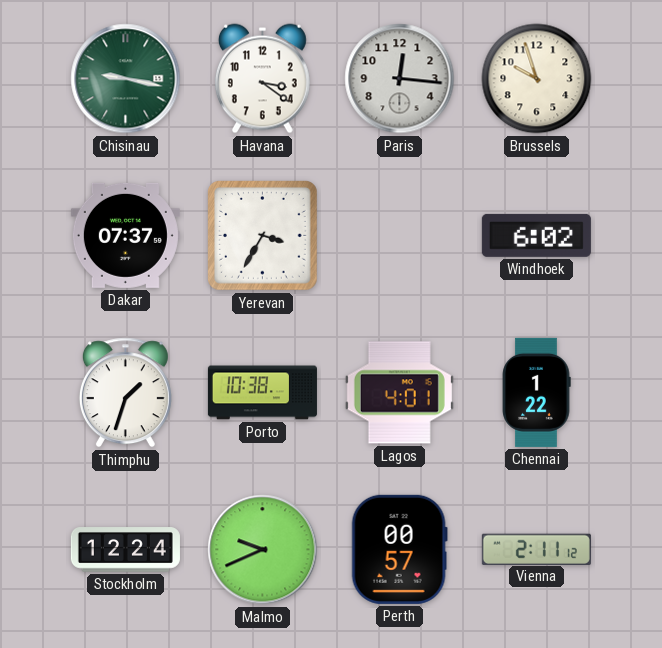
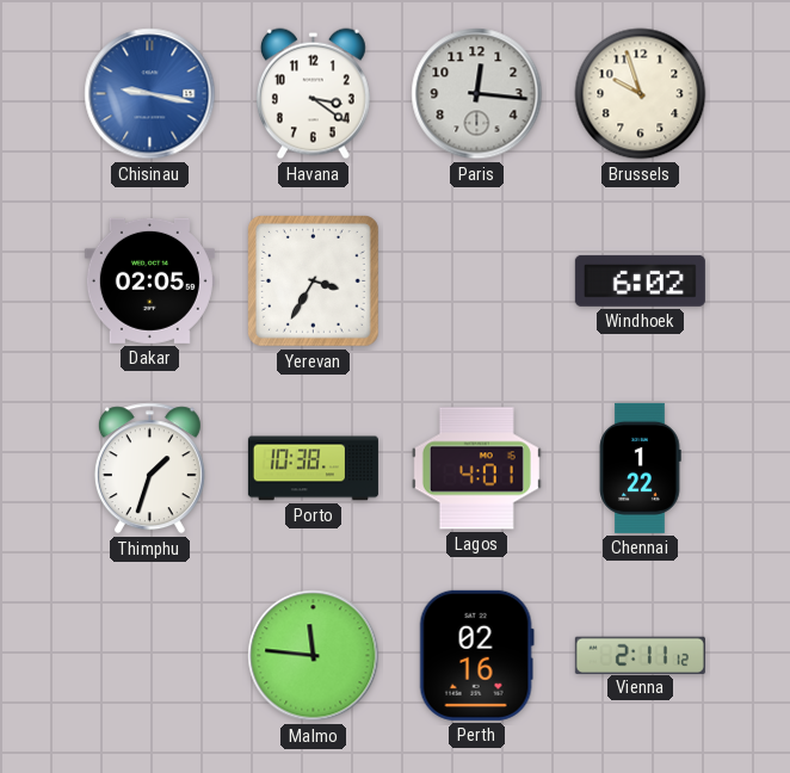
Chisinau dial: green -> blue
Dakar: 07:37 -> 02:05
Stockholm: 12:24 -> none
Malmo: 9:41 -> 11:46
Perth: 00:57 -> 02:16
